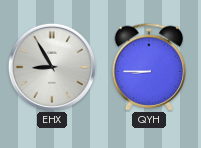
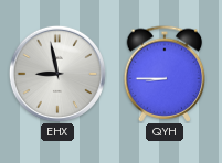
EHX: 8:55 -> 8:58
